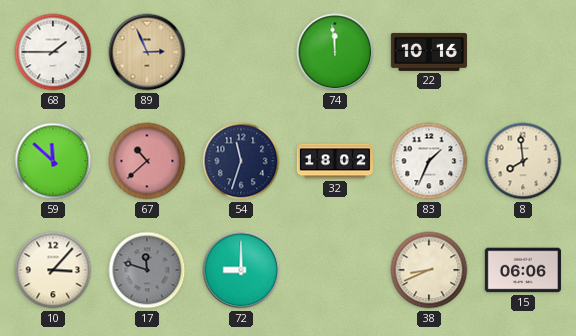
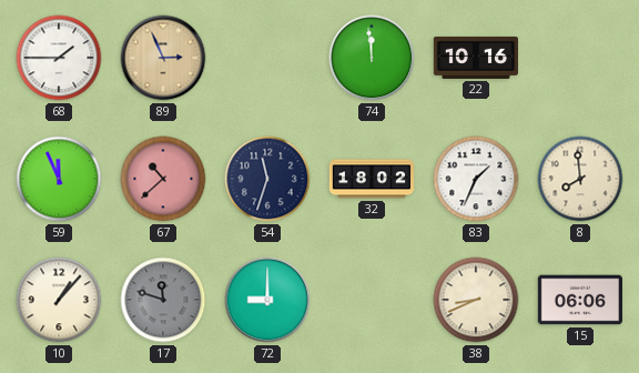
59: 11:52 -> 11:56
10: 3:07 -> 1:07
